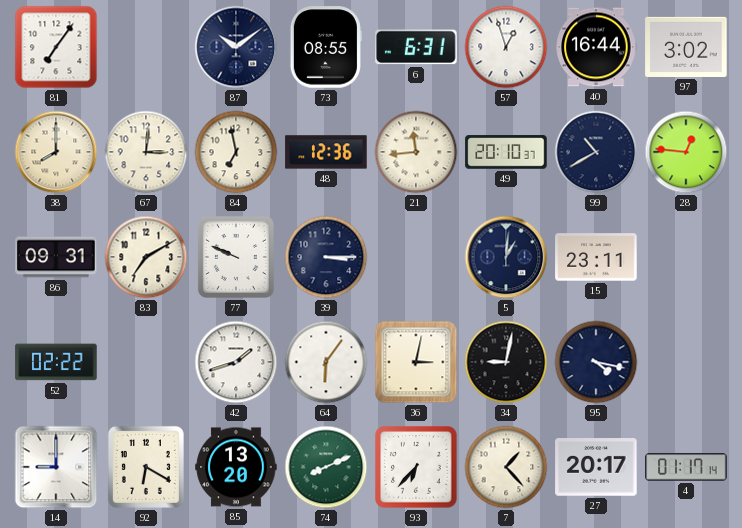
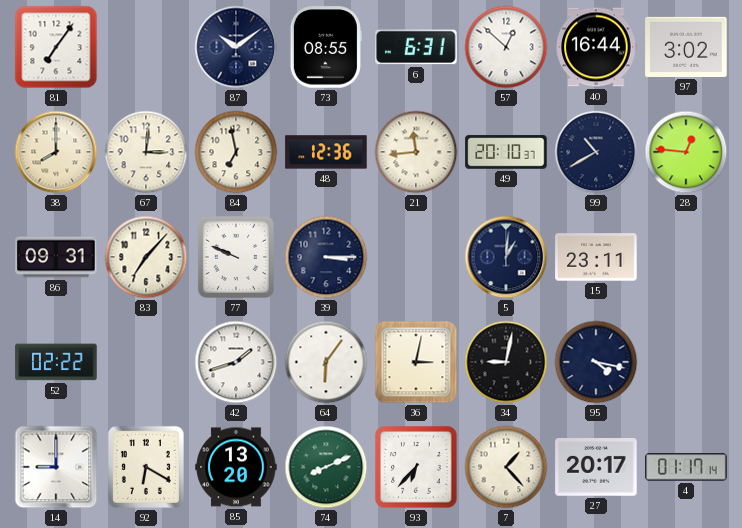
57: 12:57 -> 12:52
83: 7:10 -> 7:07
